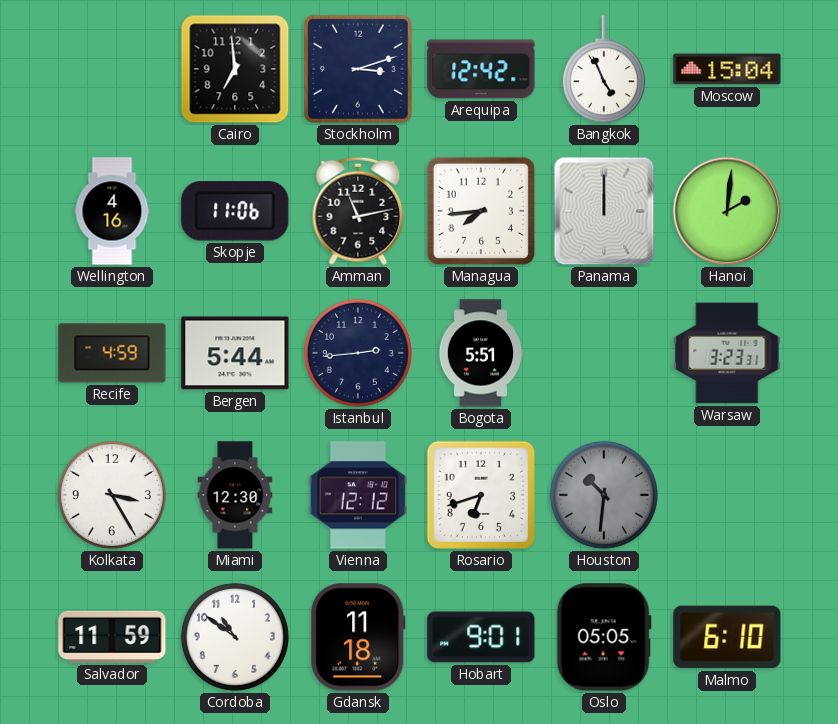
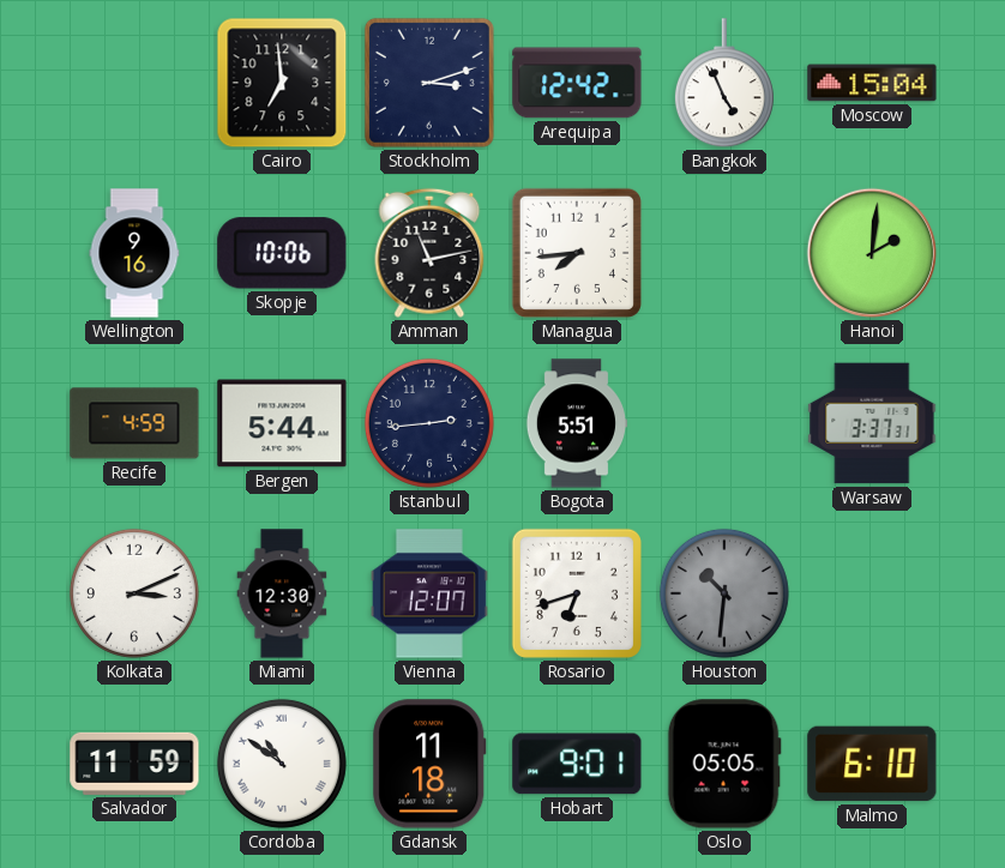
Wellington: 4:16 -> 9:16
Skopje: 11:06 -> 10:06
Panama: 12:00 -> none
Warsaw: 3:23 -> 3:37
Kolkata: 3:25 -> 3:11
Vienna: 12:12 -> 12:07
Cordoba numerals: Arabic -> Roman
